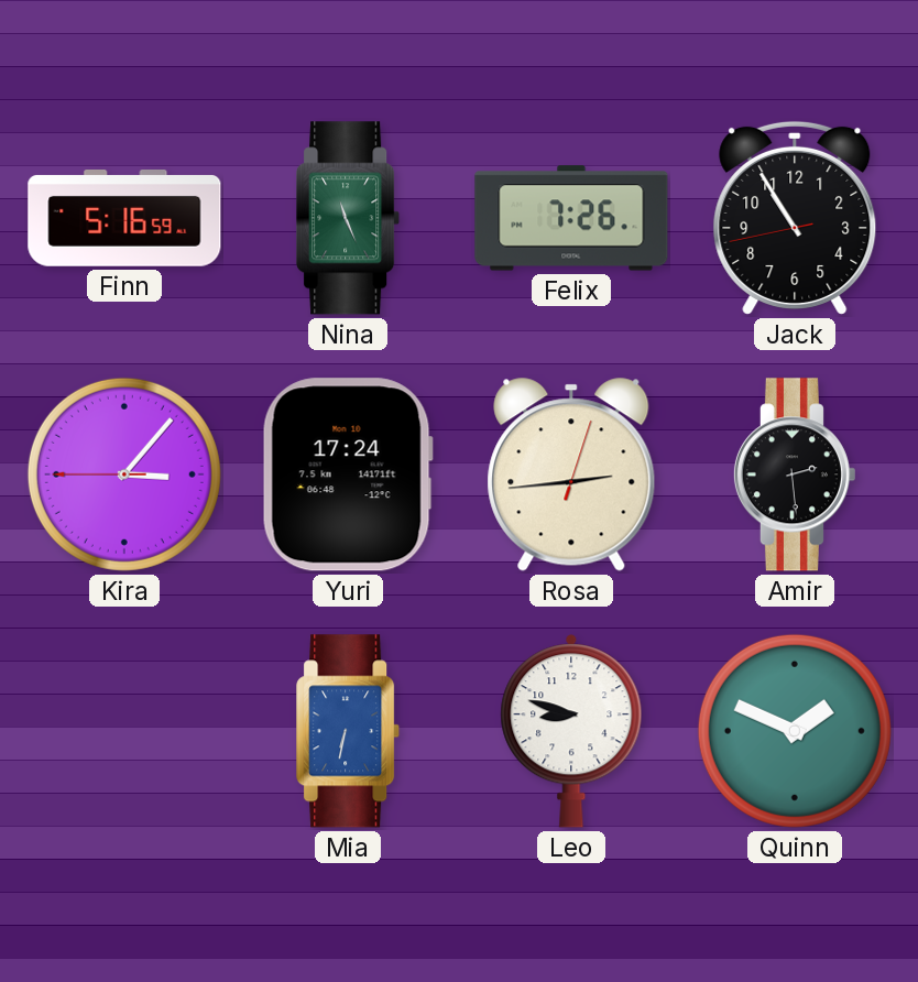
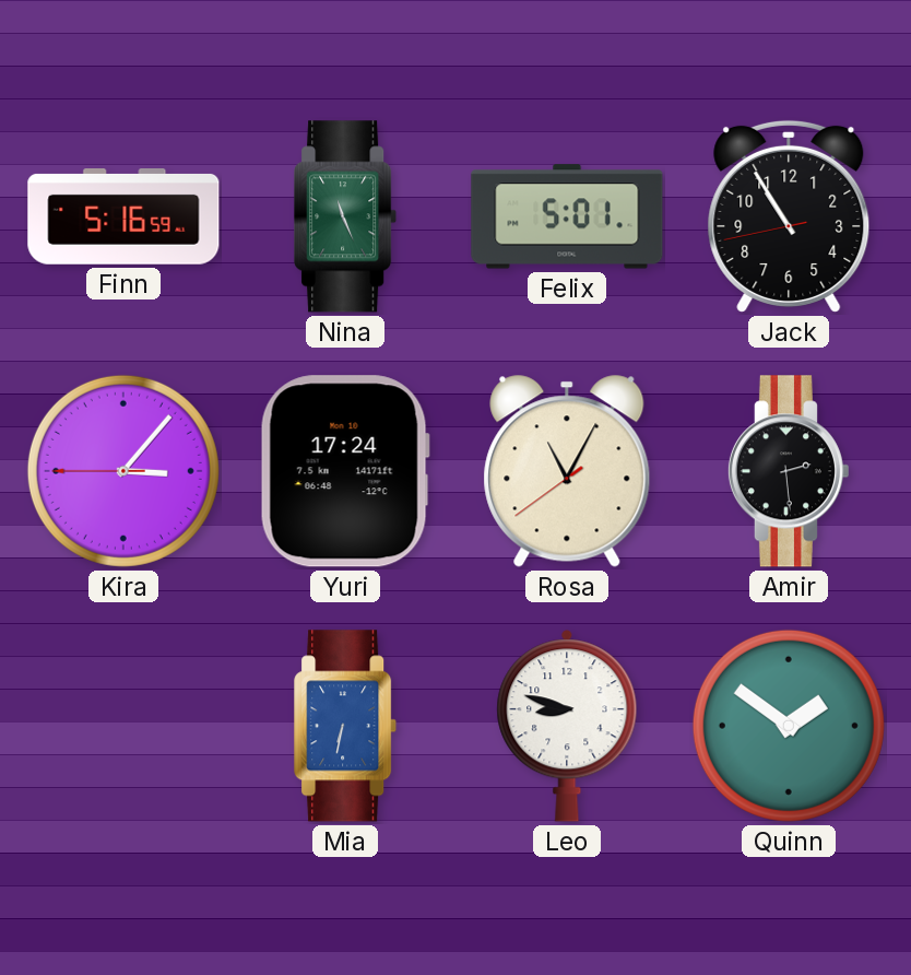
Felix: 7:26 -> 5:01
Rosa: 2:44 -> 11:04
Quinn: 1:49 -> 1:51
